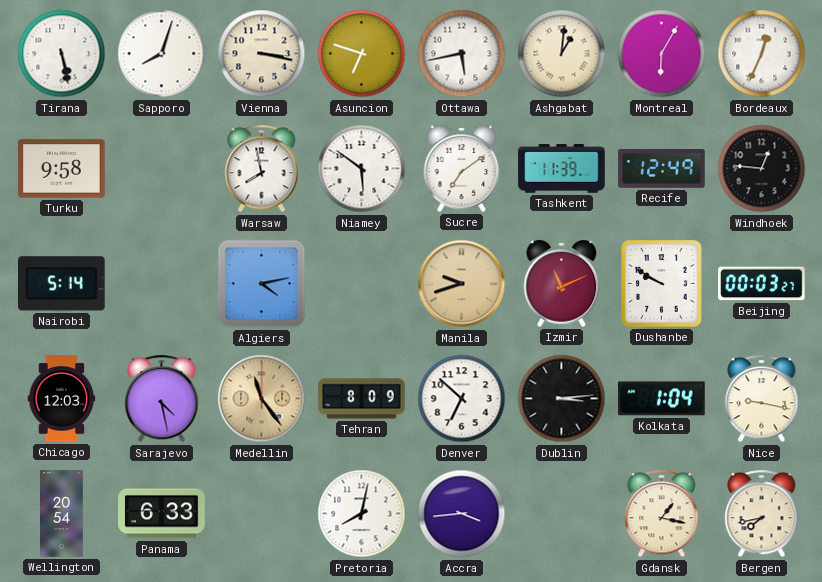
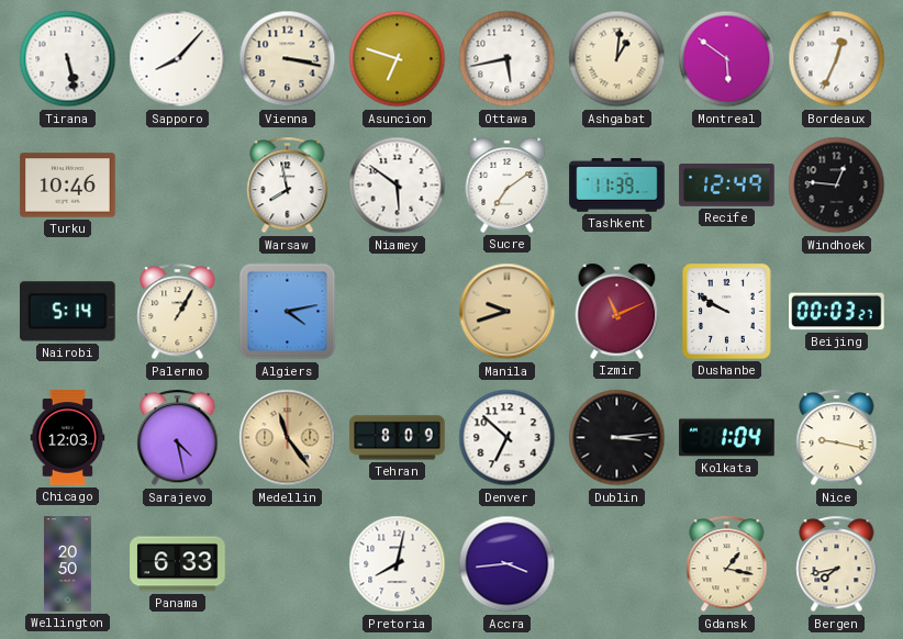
Sapporo: 8:03 -> 8:07
Montreal: 6:05 -> 5:51
Turku: 9:58 -> 10:46
Palermo: none -> 1:05
Wellington: 20:54 -> 20:50
